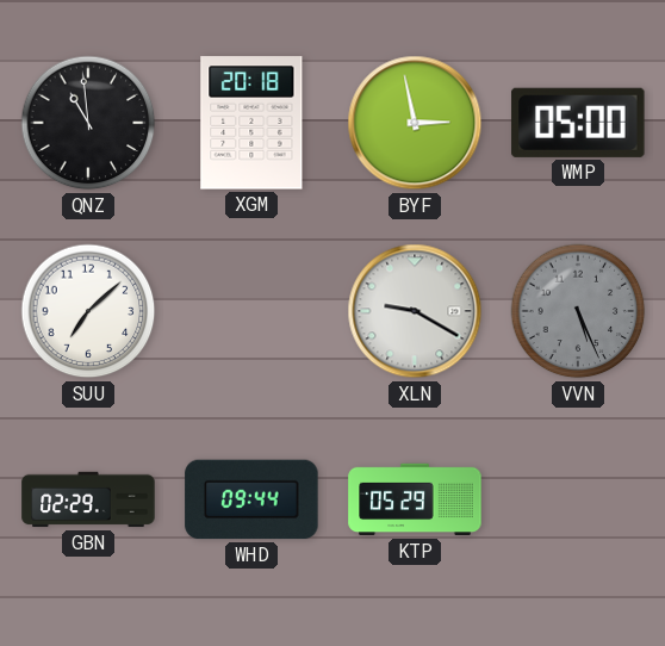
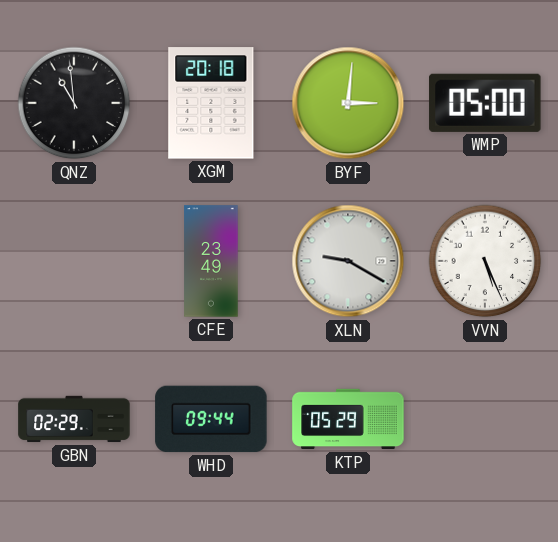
BYF: 2:58 -> 3:01
SUU: 7:08 -> none
CFE: none -> 23:49
VVN dial: grey -> white
